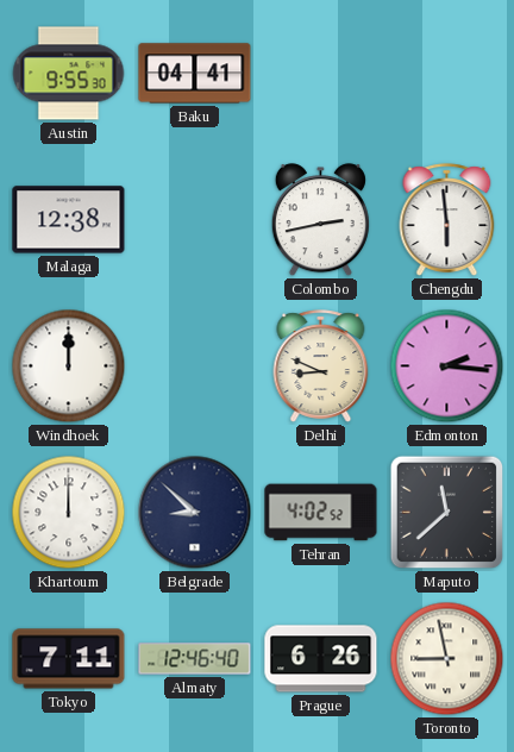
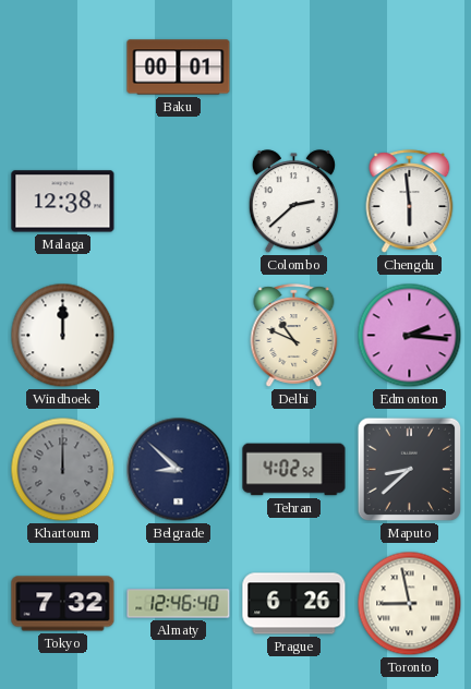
Austin: 9:55 -> none
Baku: 04:41 -> 00:01
Colombo: 2:43 -> 2:38
Delhi: 8:49 -> 10:49
Khartoum dial: white -> grey
Maputo: 11:38 -> 8:38
Tokyo: 7:11 -> 7:32
